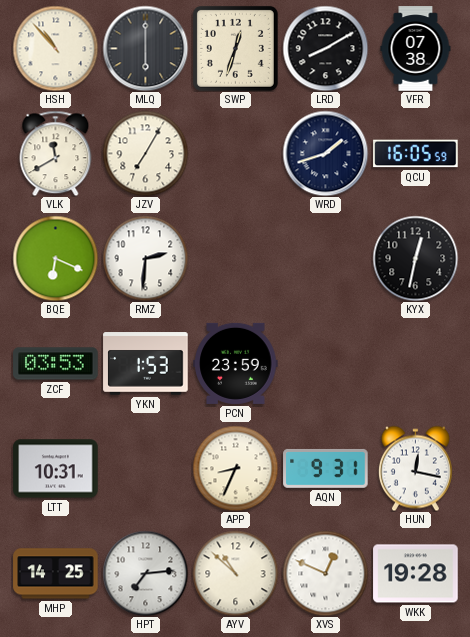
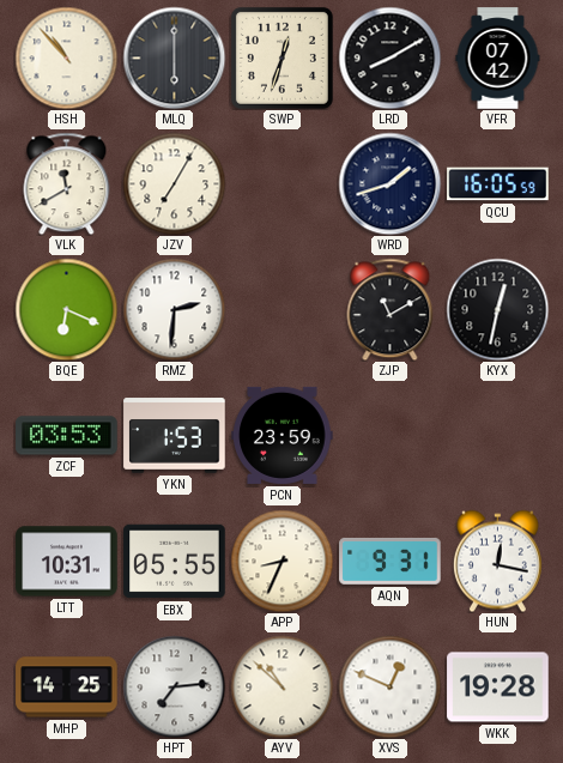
VFR: 07:38 -> 07:42
ZJP: none -> 11:10
EBX: none -> 05:55
